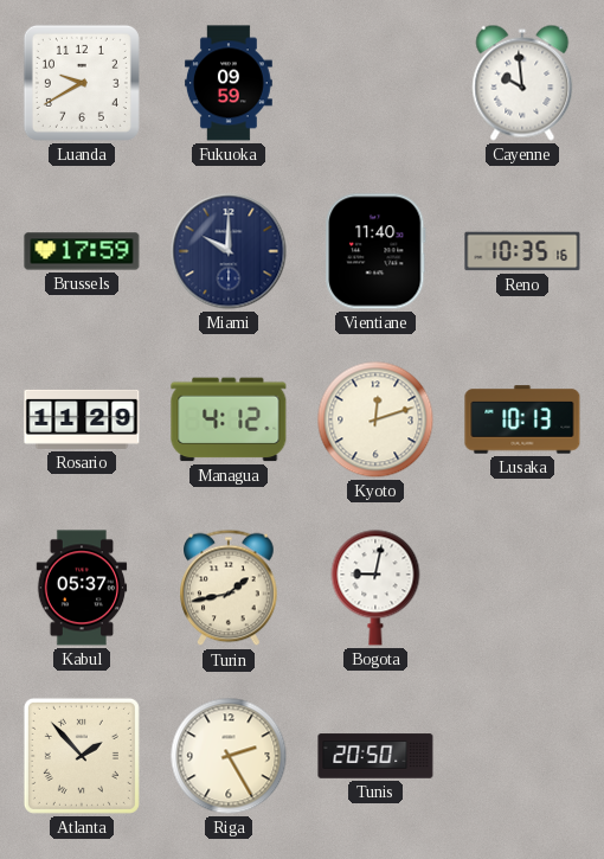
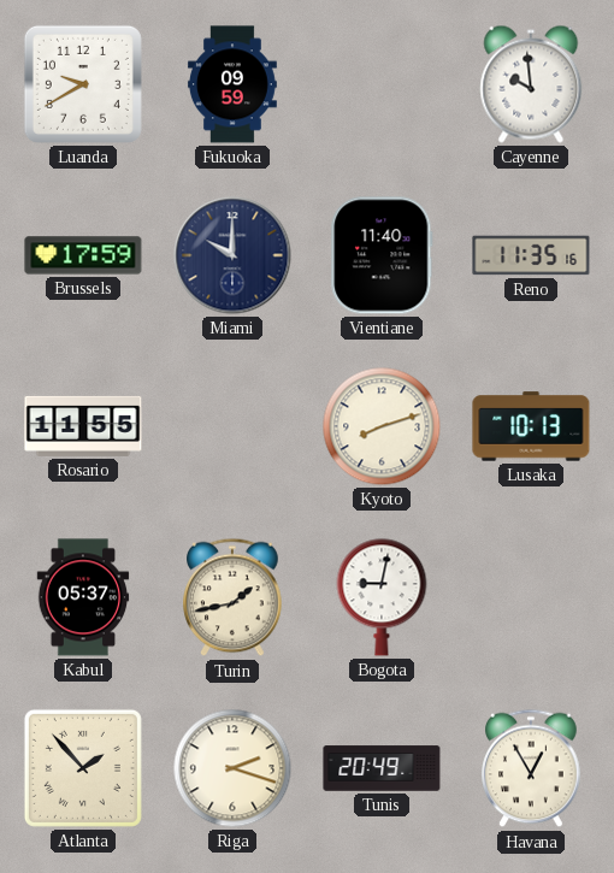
Reno: 10:35 -> 11:35
Rosario: 11:29 -> 11:55
Managua: 4:12 -> none
Kyoto: 12:12 -> 8:12
Riga: 2:25 -> 2:18
Tunis: 20:50 -> 20:49
Havana: none -> 12:55
